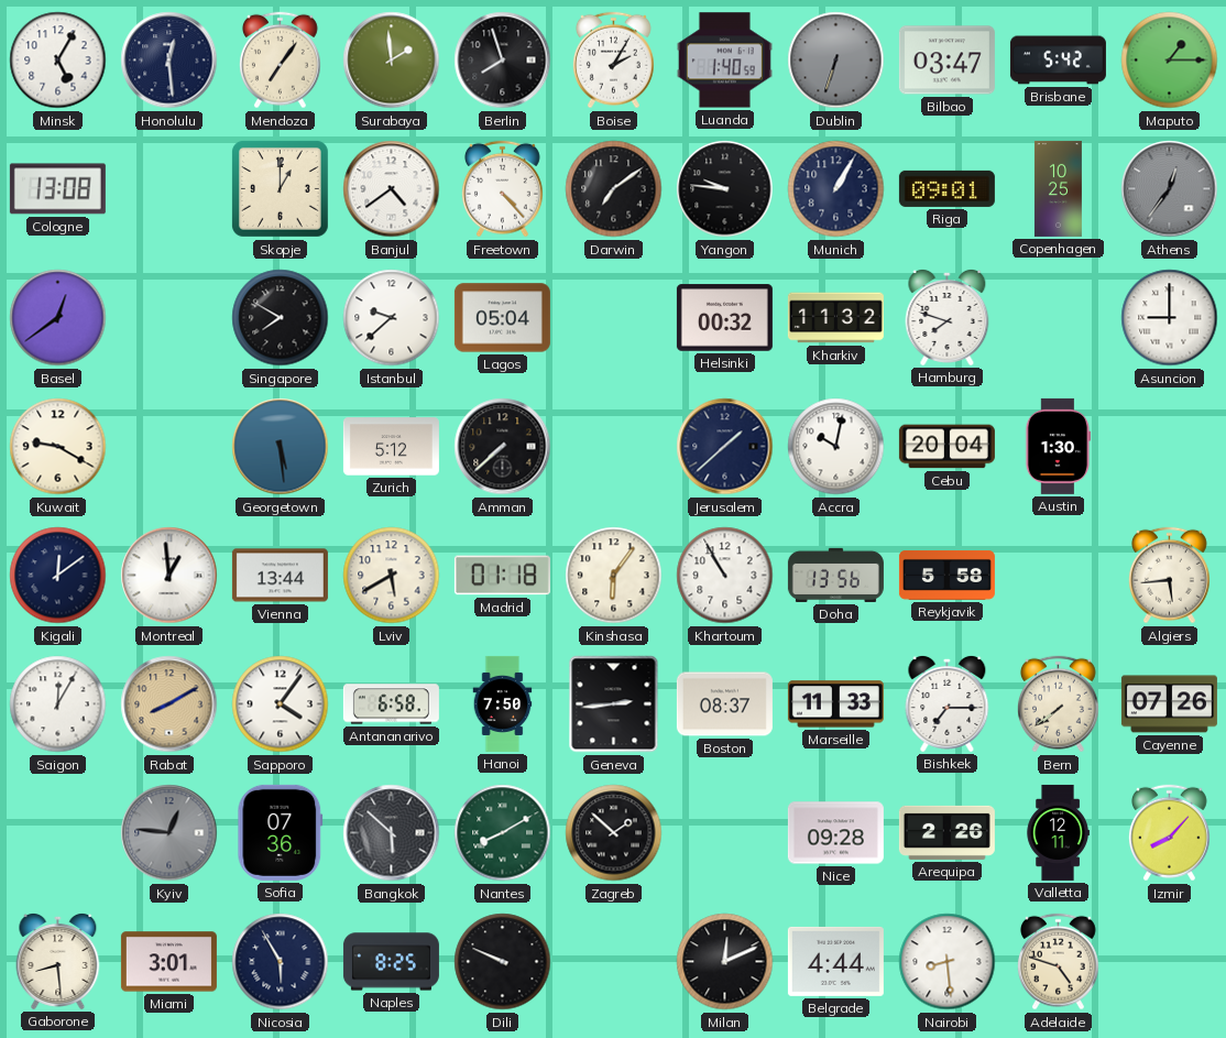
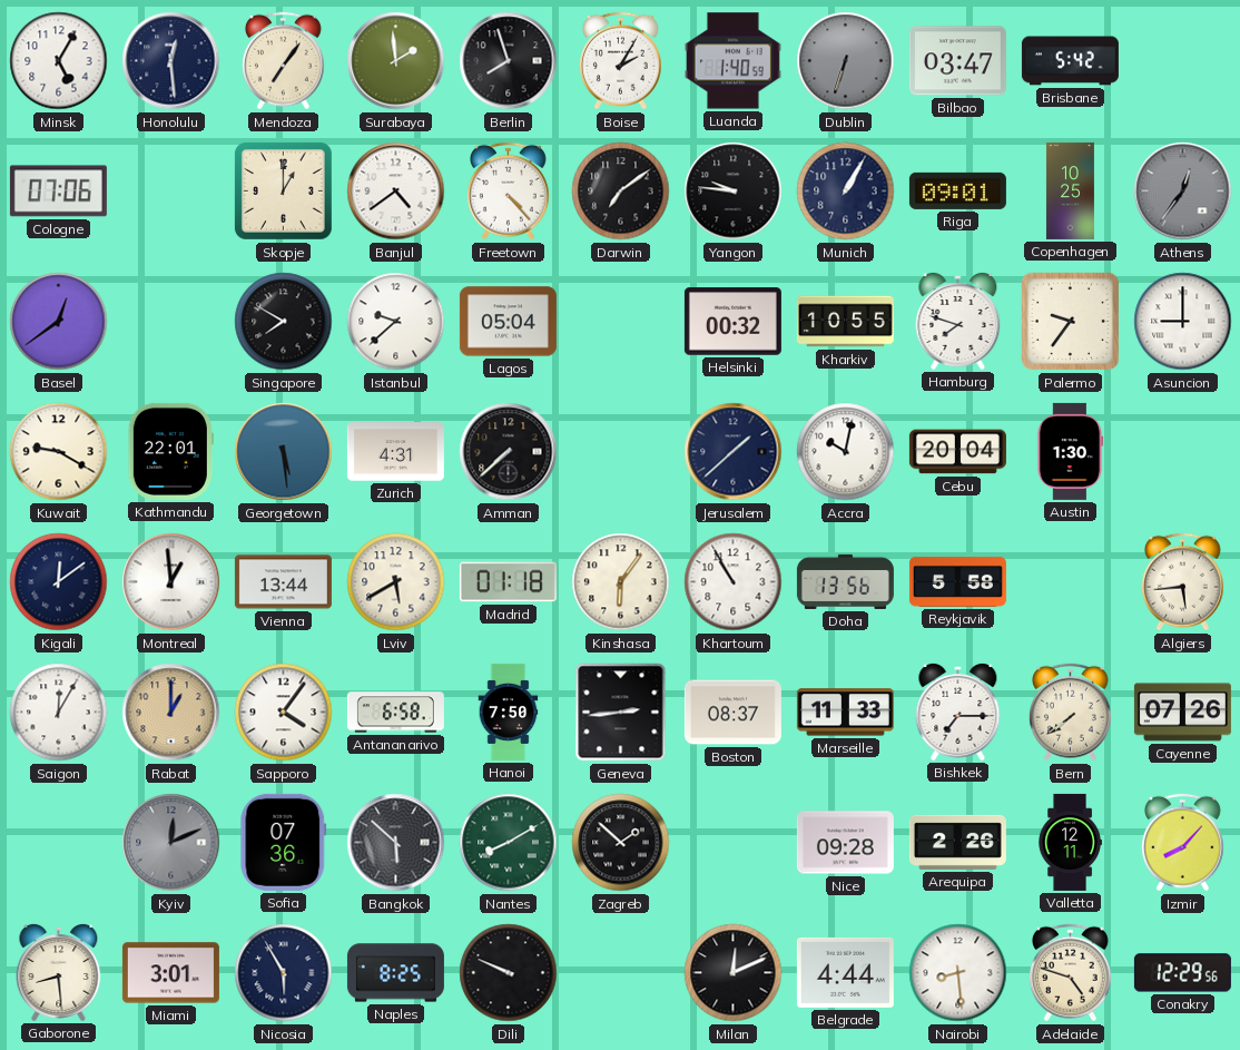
Maputo: 1:15 -> none
Cologne: 13:08 -> 07:06
Kharkiv: 11:32 -> 10:55
Palermo: none -> 9:36
Kathmandu: none -> 22:01
Zurich: 5:12 -> 4:31
Rabat: 8:10 -> 1:00
Kyiv: 12:46 -> 12:11
Conakry: none -> 12:29
